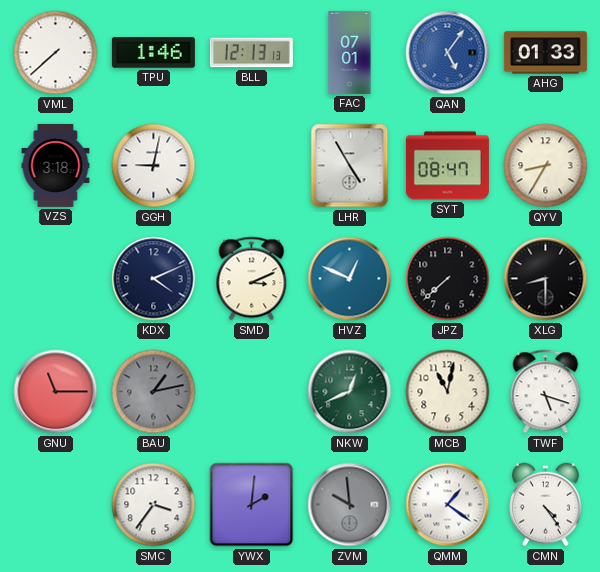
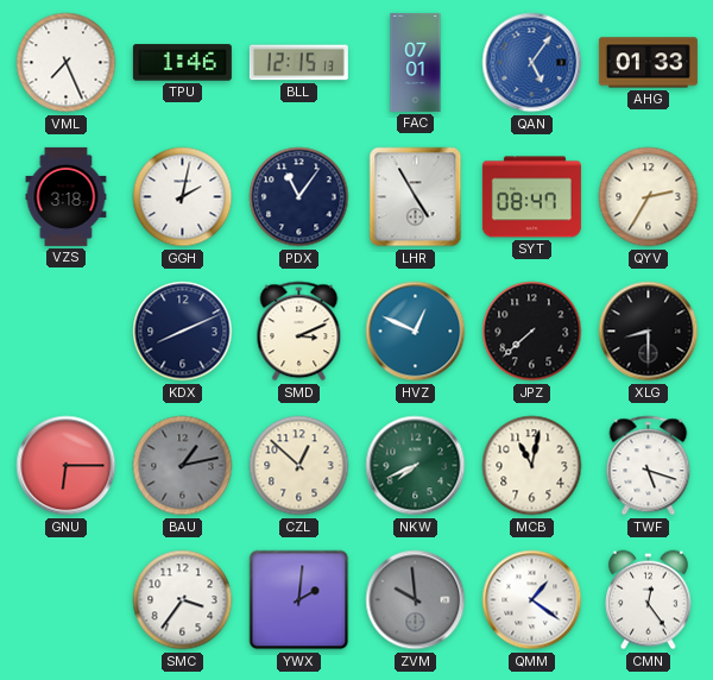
VML: 7:38 -> 7:26
BLL: 12:13 -> 12:15
GGH: 9:02 -> 2:02
PDX: none -> 11:06
QYV: 8:35 -> 2:35
KDX: 4:11 -> 8:11
GNU: 11:15 -> 6:15
CZL: none -> 12:52
NKW: 12:41 -> 7:41
CMN: 4:24 -> 12:24
